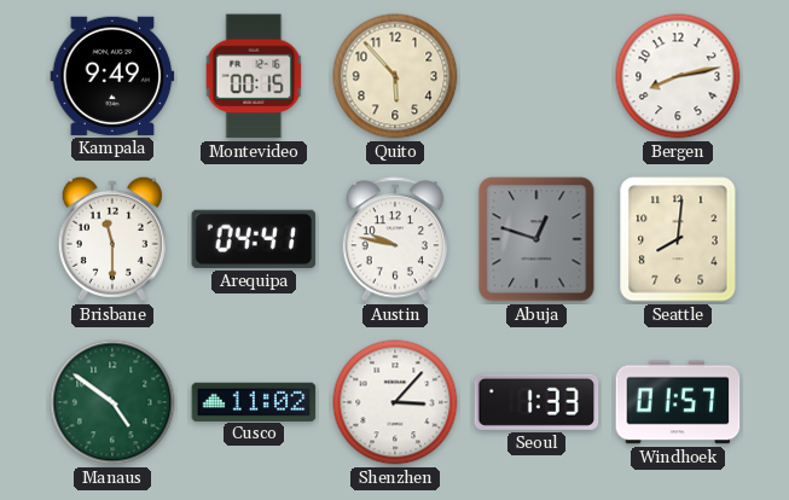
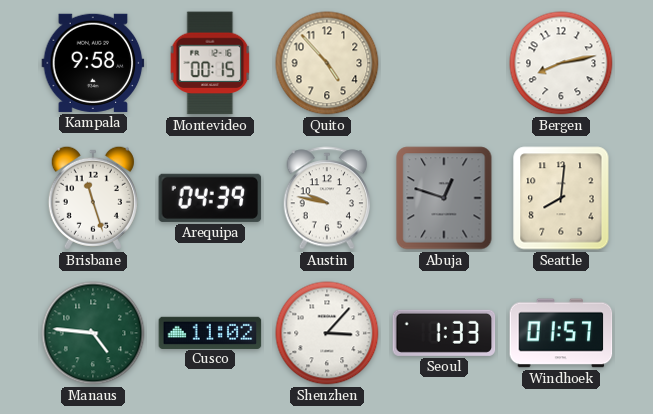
Kampala: 9:49 -> 9:58
Quito: 5:53 -> 4:53
Brisbane: 11:30 -> 11:27
Arequipa: 04:41 -> 04:39
Manaus: 4:51 -> 4:46
